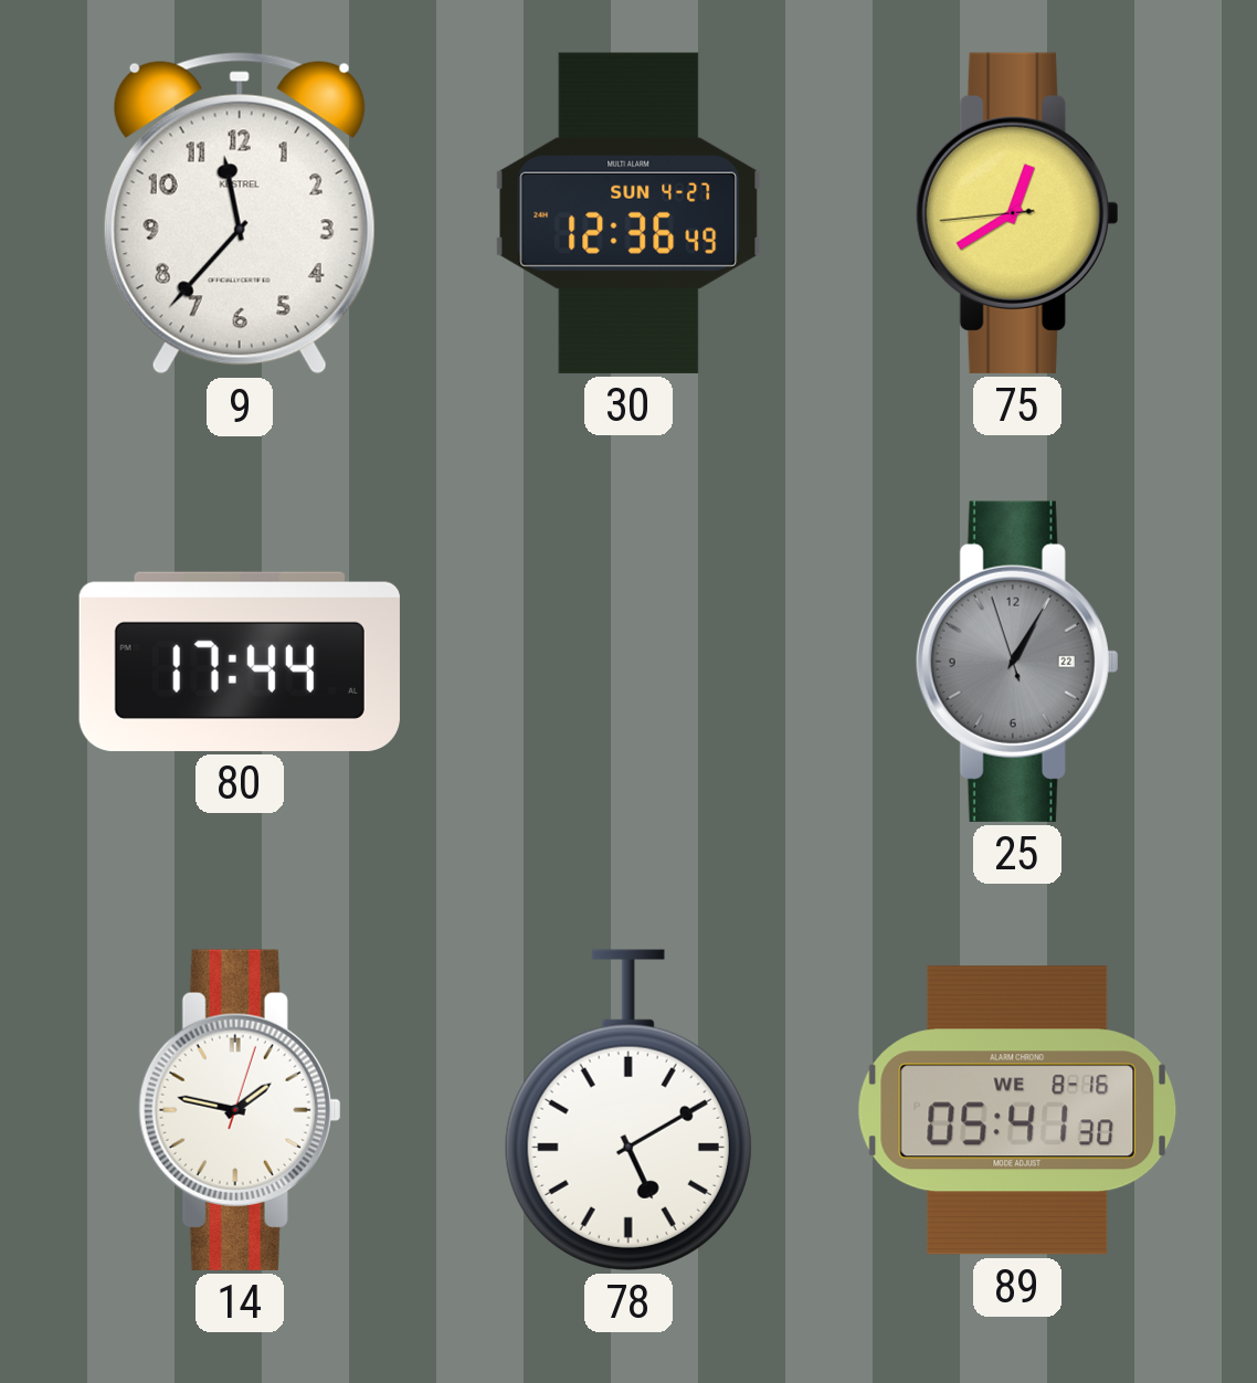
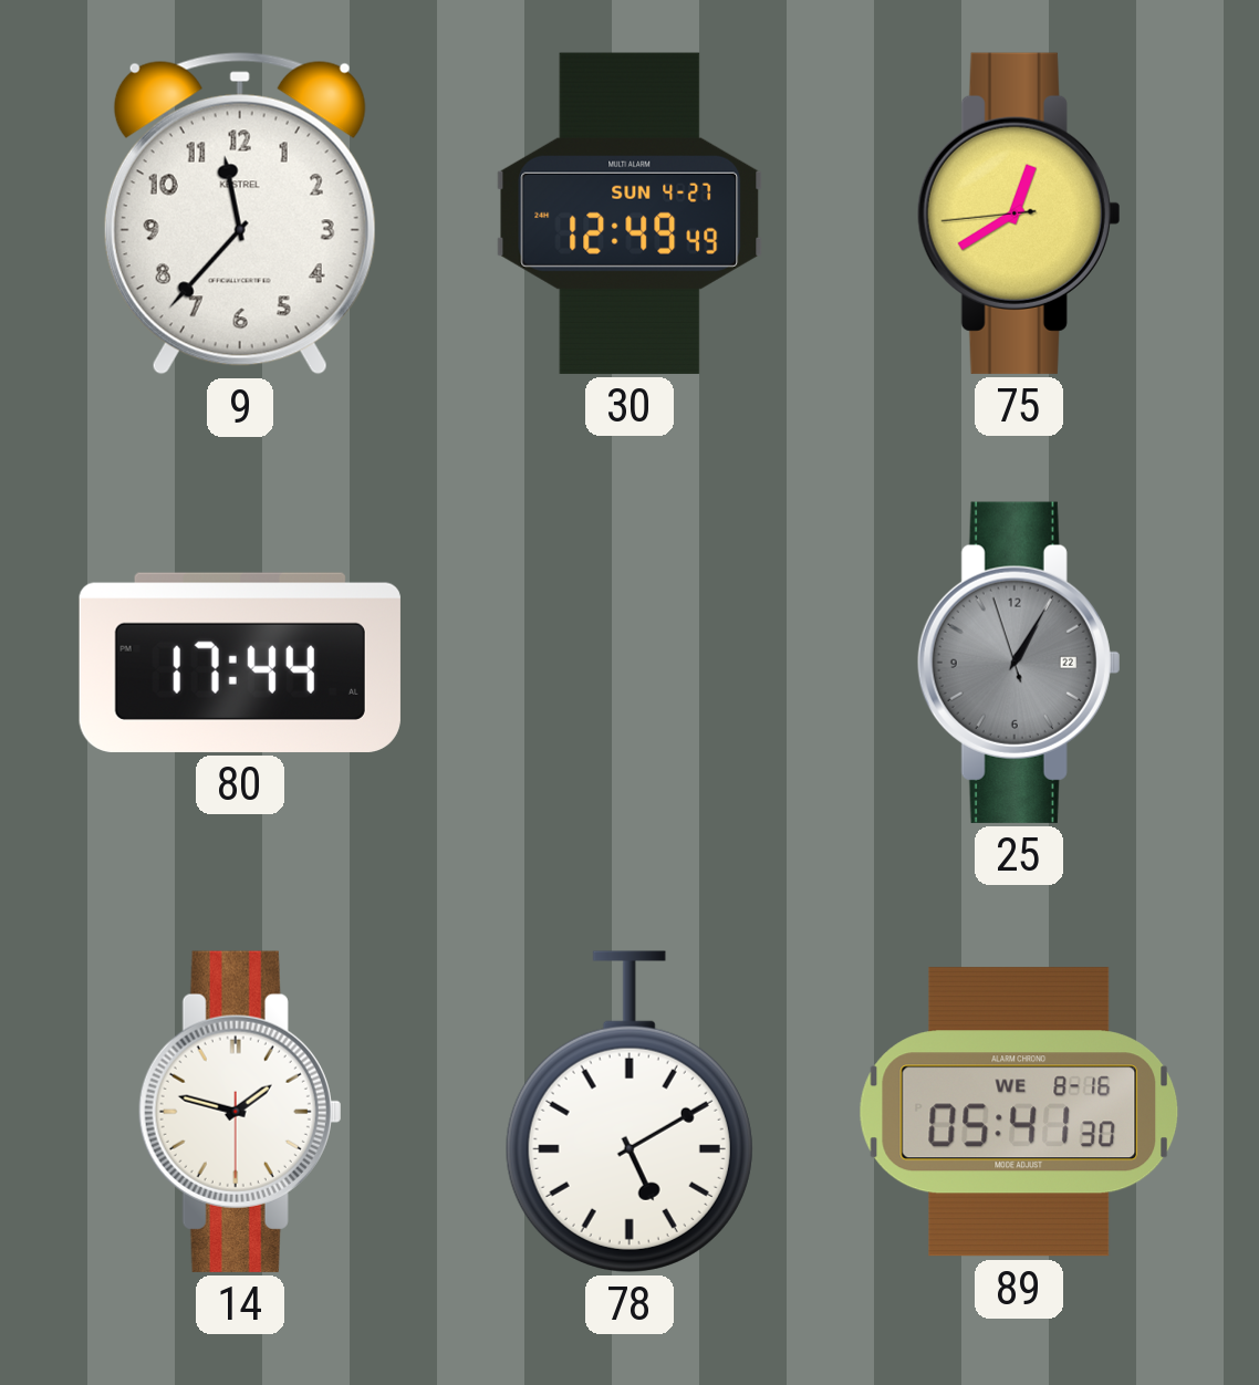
30: 12:36 -> 12:49
14: 1:47:03 -> 1:47:30
